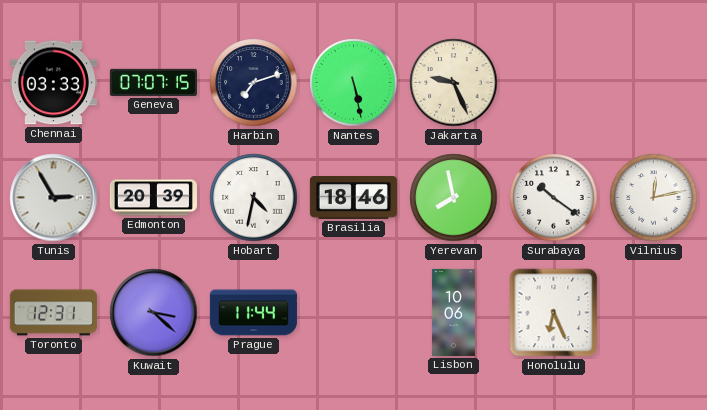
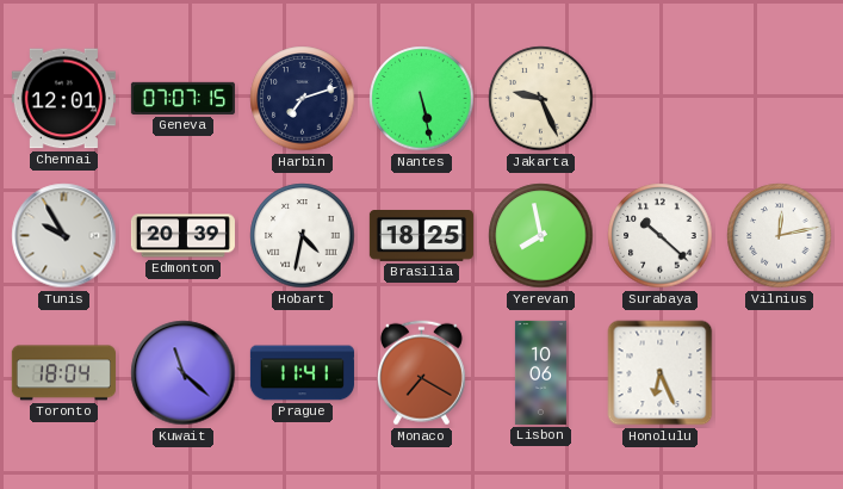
Chennai: 03:33 -> 12:01
Tunis: 2:55 -> 9:55
Brasilia: 18:46 -> 18:25
Surabaya: 10:21 -> 10:22
Toronto: 12:31 -> 18:04
Kuwait: 3:22 -> 11:22
Prague: 11:44 -> 11:41
Monaco: none -> 7:20
